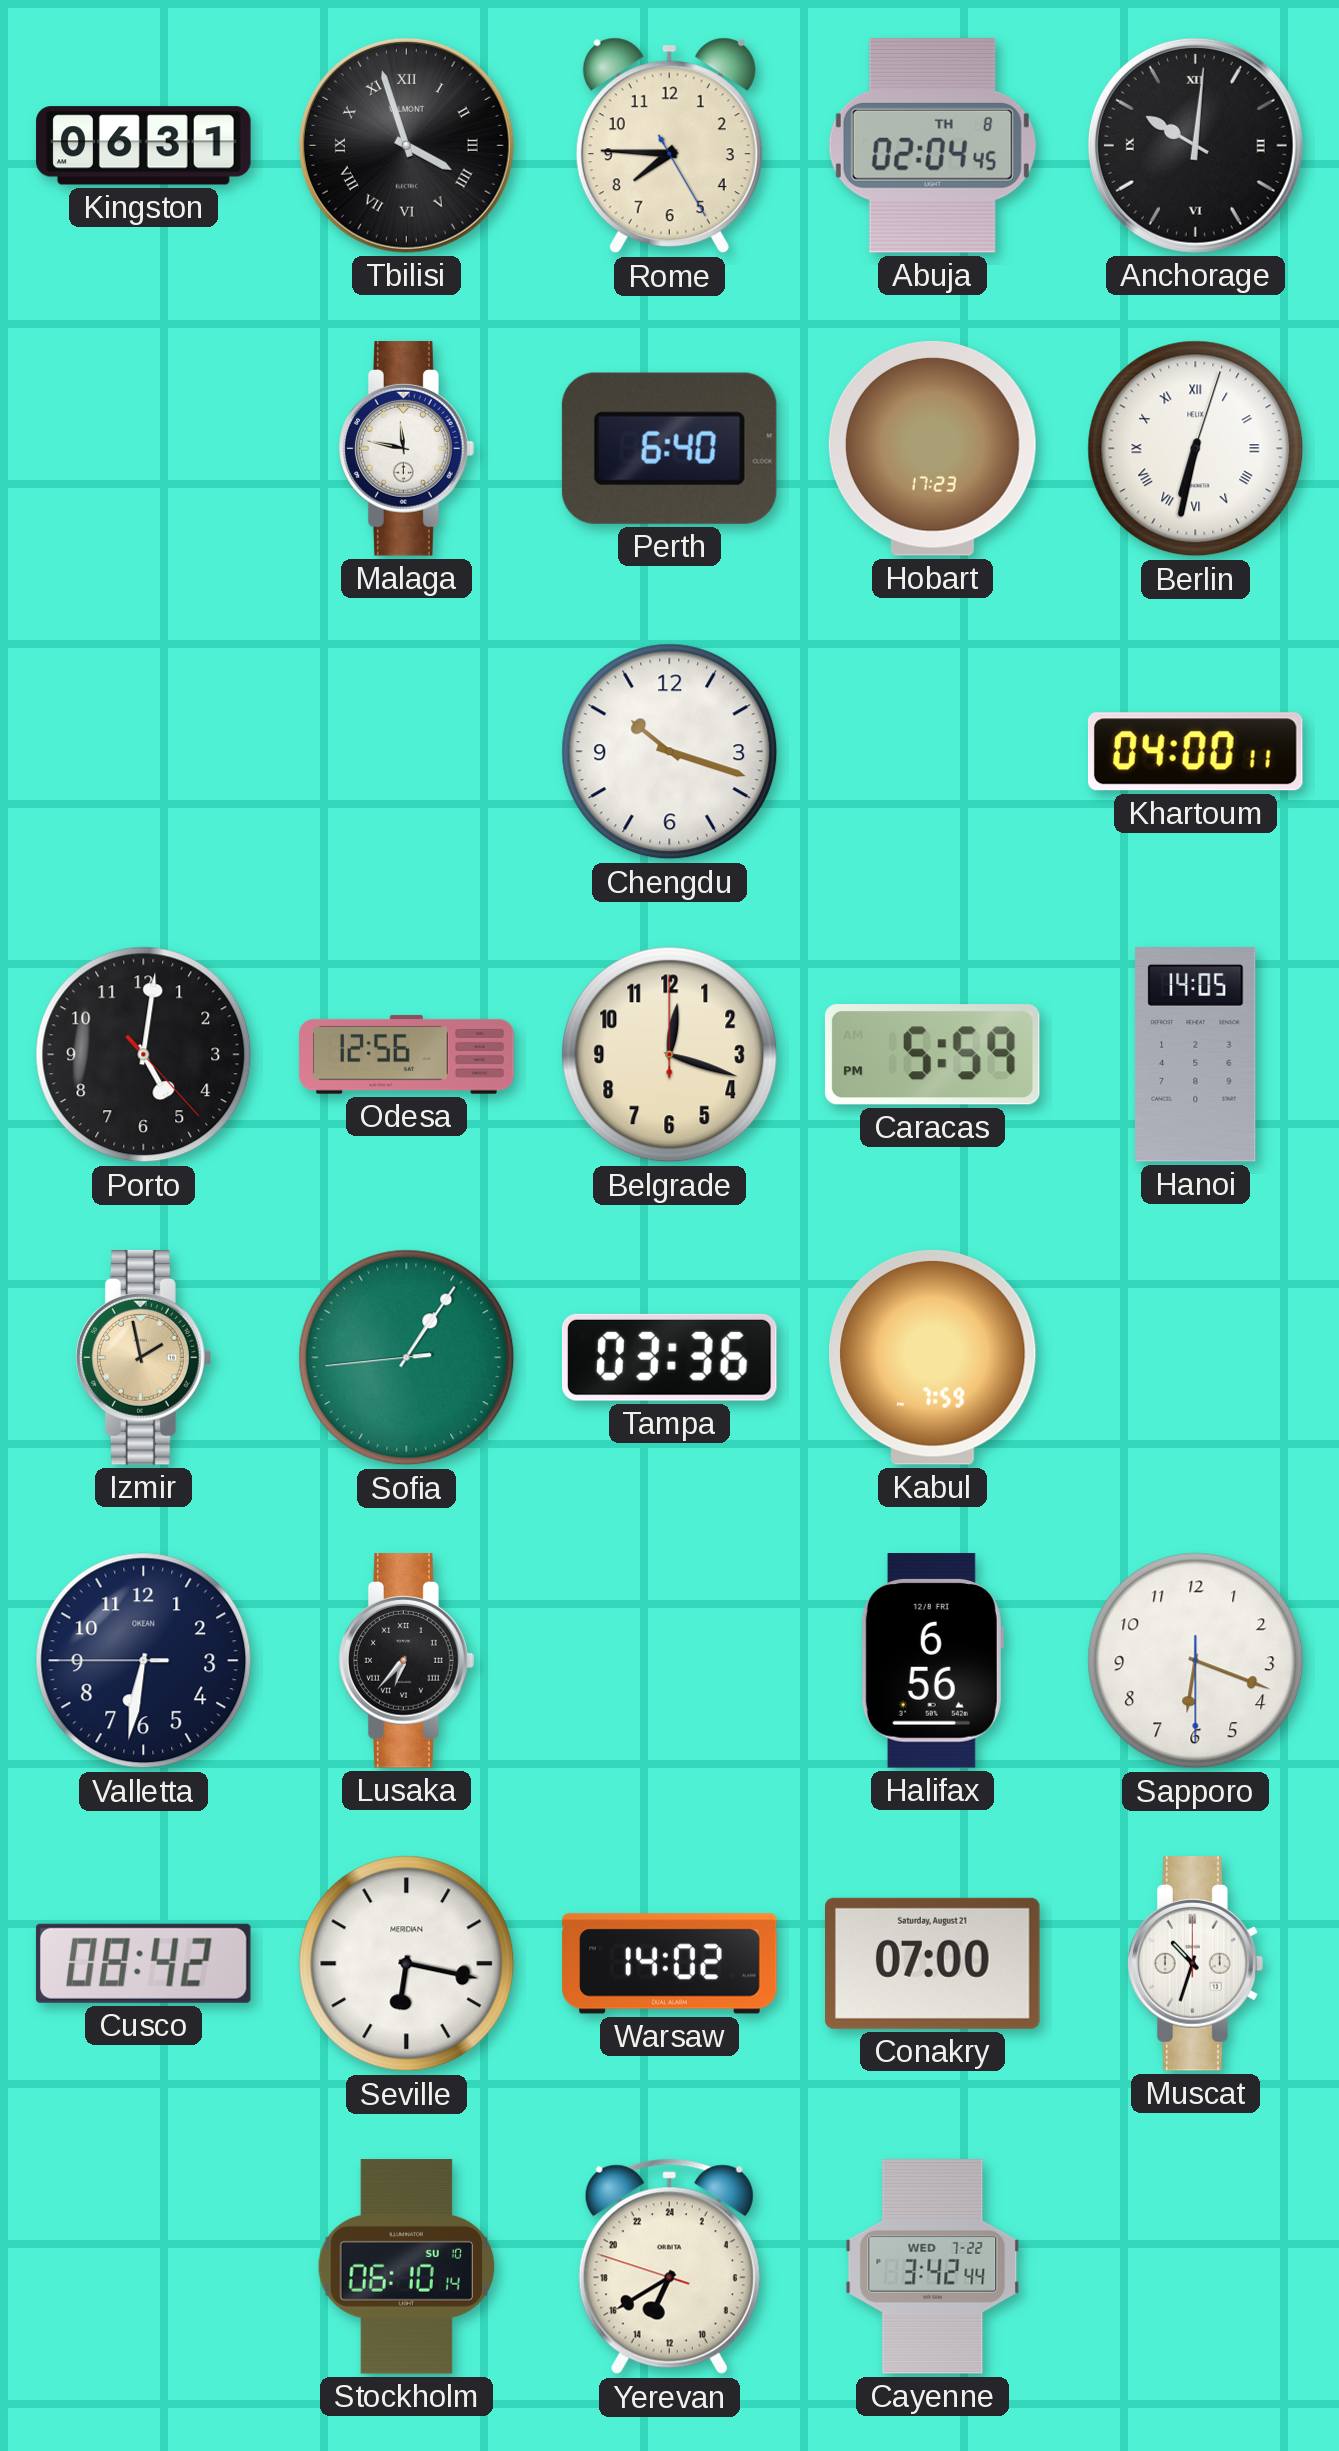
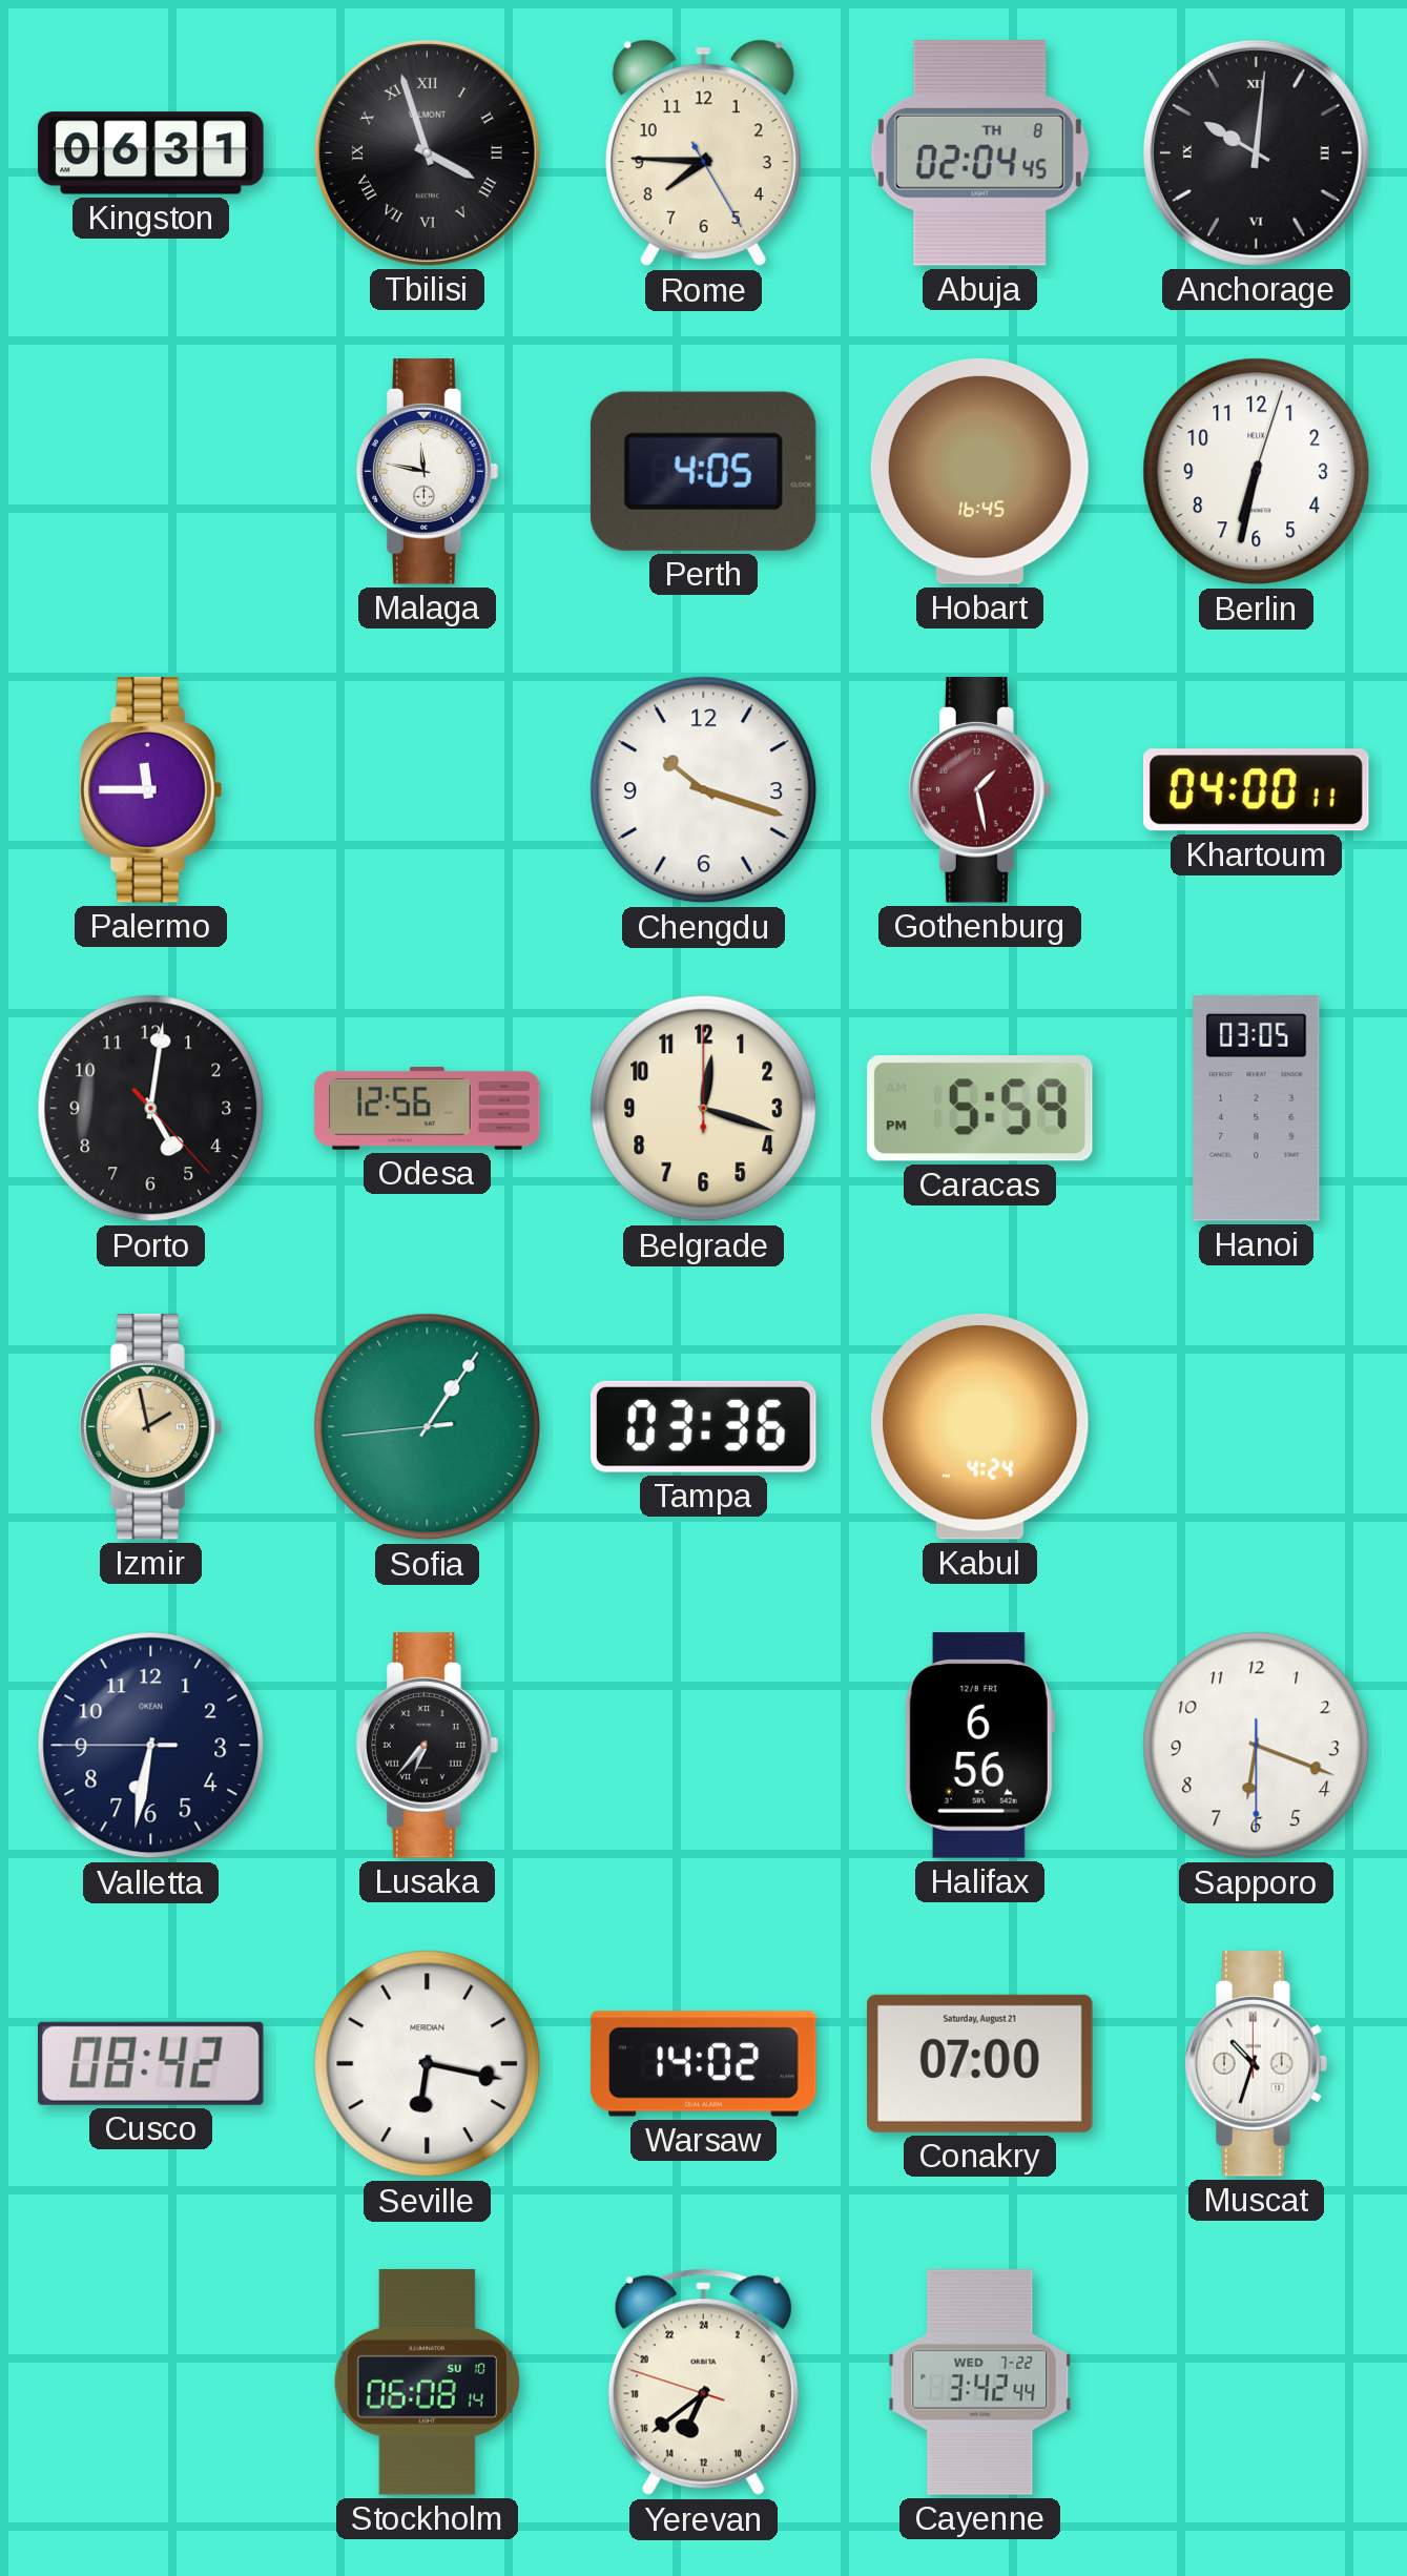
Perth: 6:40 -> 4:05
Hobart: 17:23 -> 16:45
Berlin numerals: Roman -> Arabic
Palermo: none -> 11:45
Gothenburg: none -> 1:28
Hanoi: 14:05 -> 03:05
Kabul: 7:59 -> 4:24
Stockholm: 06:10 -> 06:08
Yerevan: 13:39 -> 13:38
